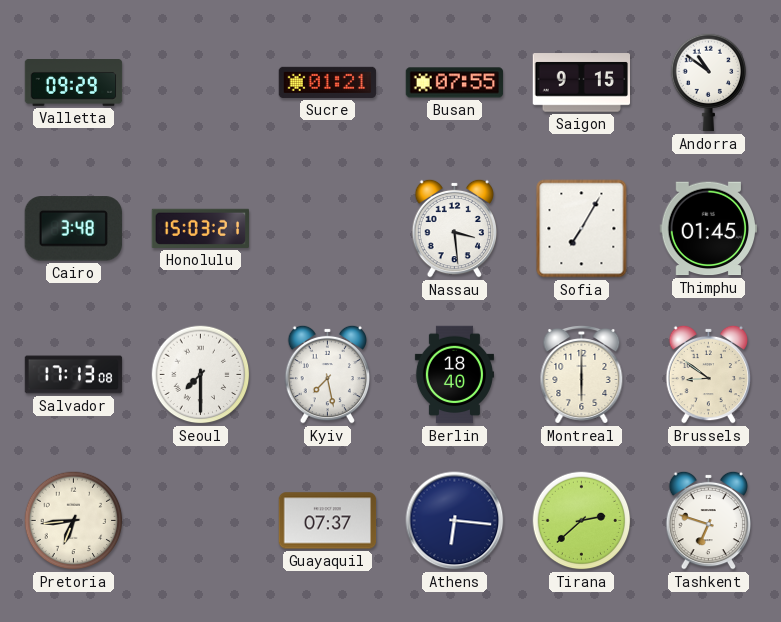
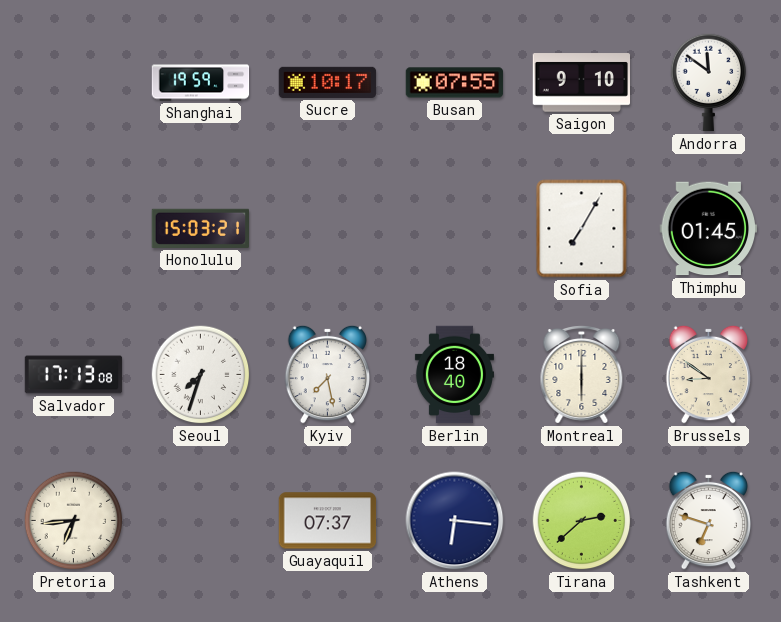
Valletta: 09:29 -> none
Shanghai: none -> 19:59
Sucre: 01:21 -> 10:17
Saigon: 9:15 -> 9:10
Andorra: 10:51 -> 11:51
Cairo: 3:48 -> none
Nassau: 3:29 -> none
Seoul: 7:30 -> 7:33
